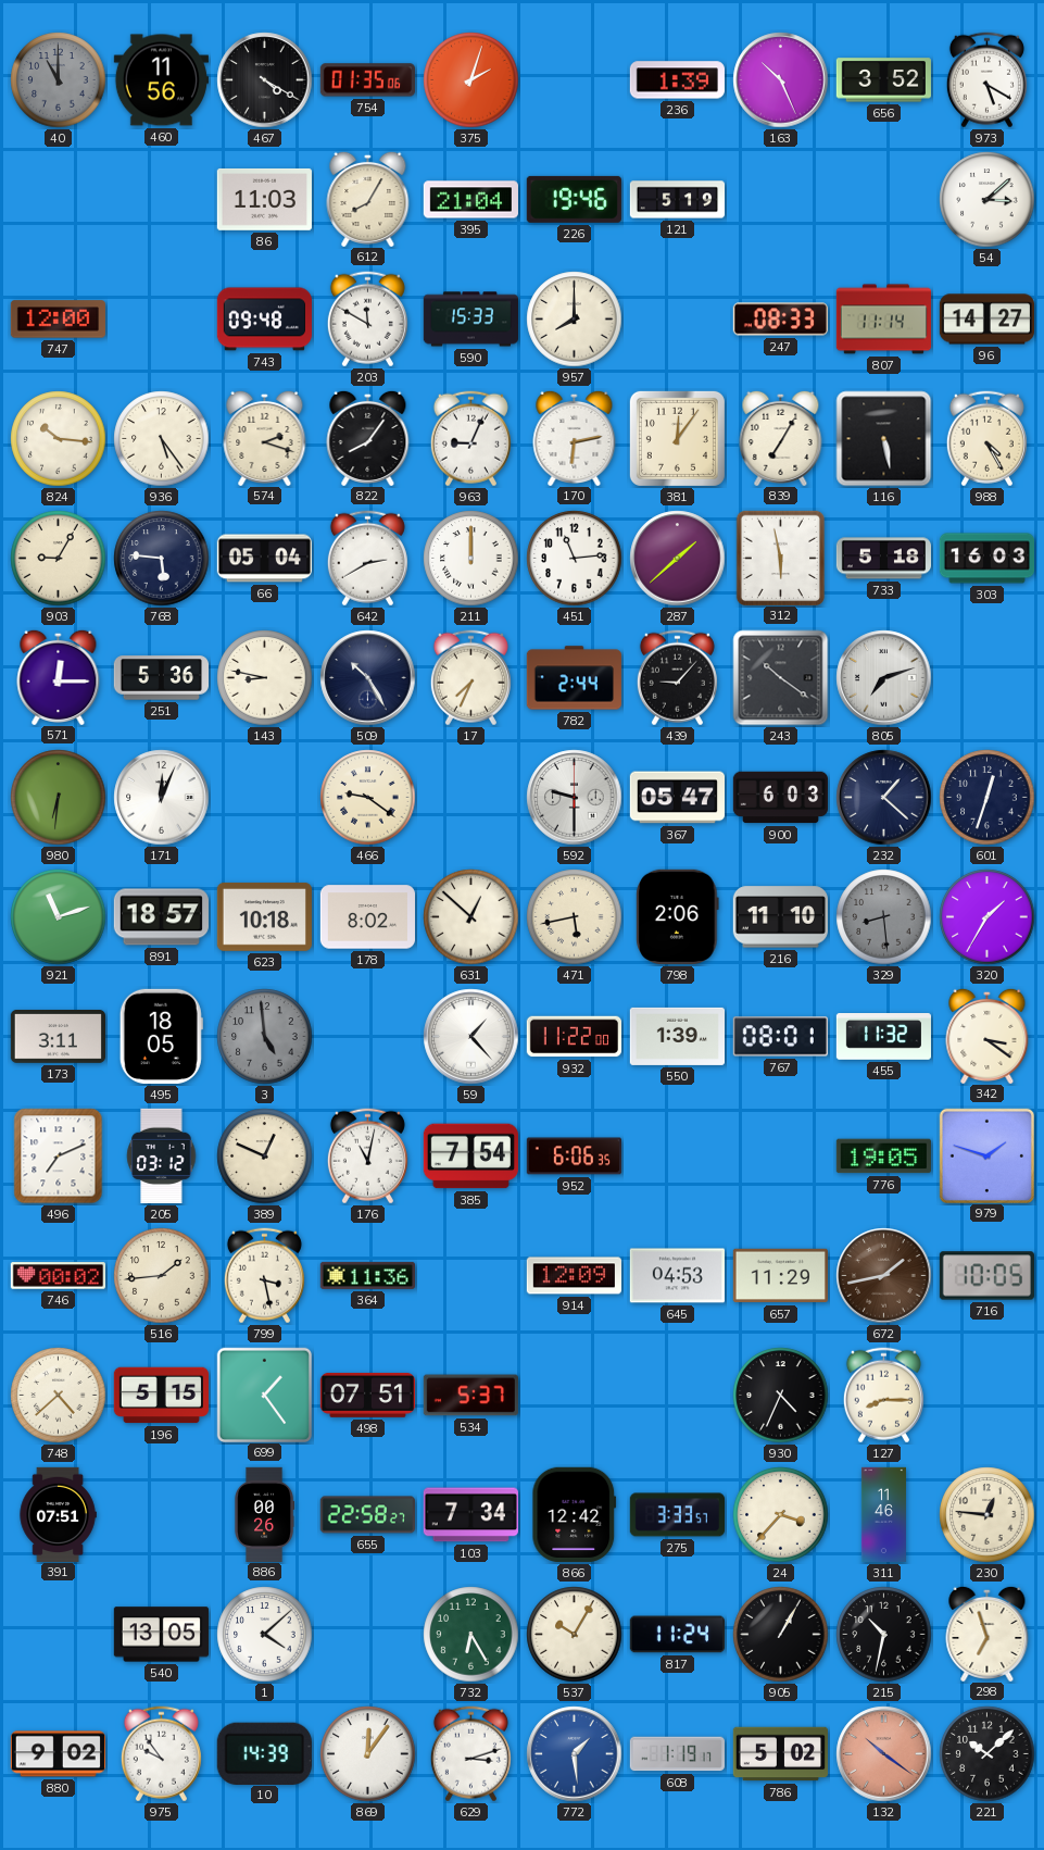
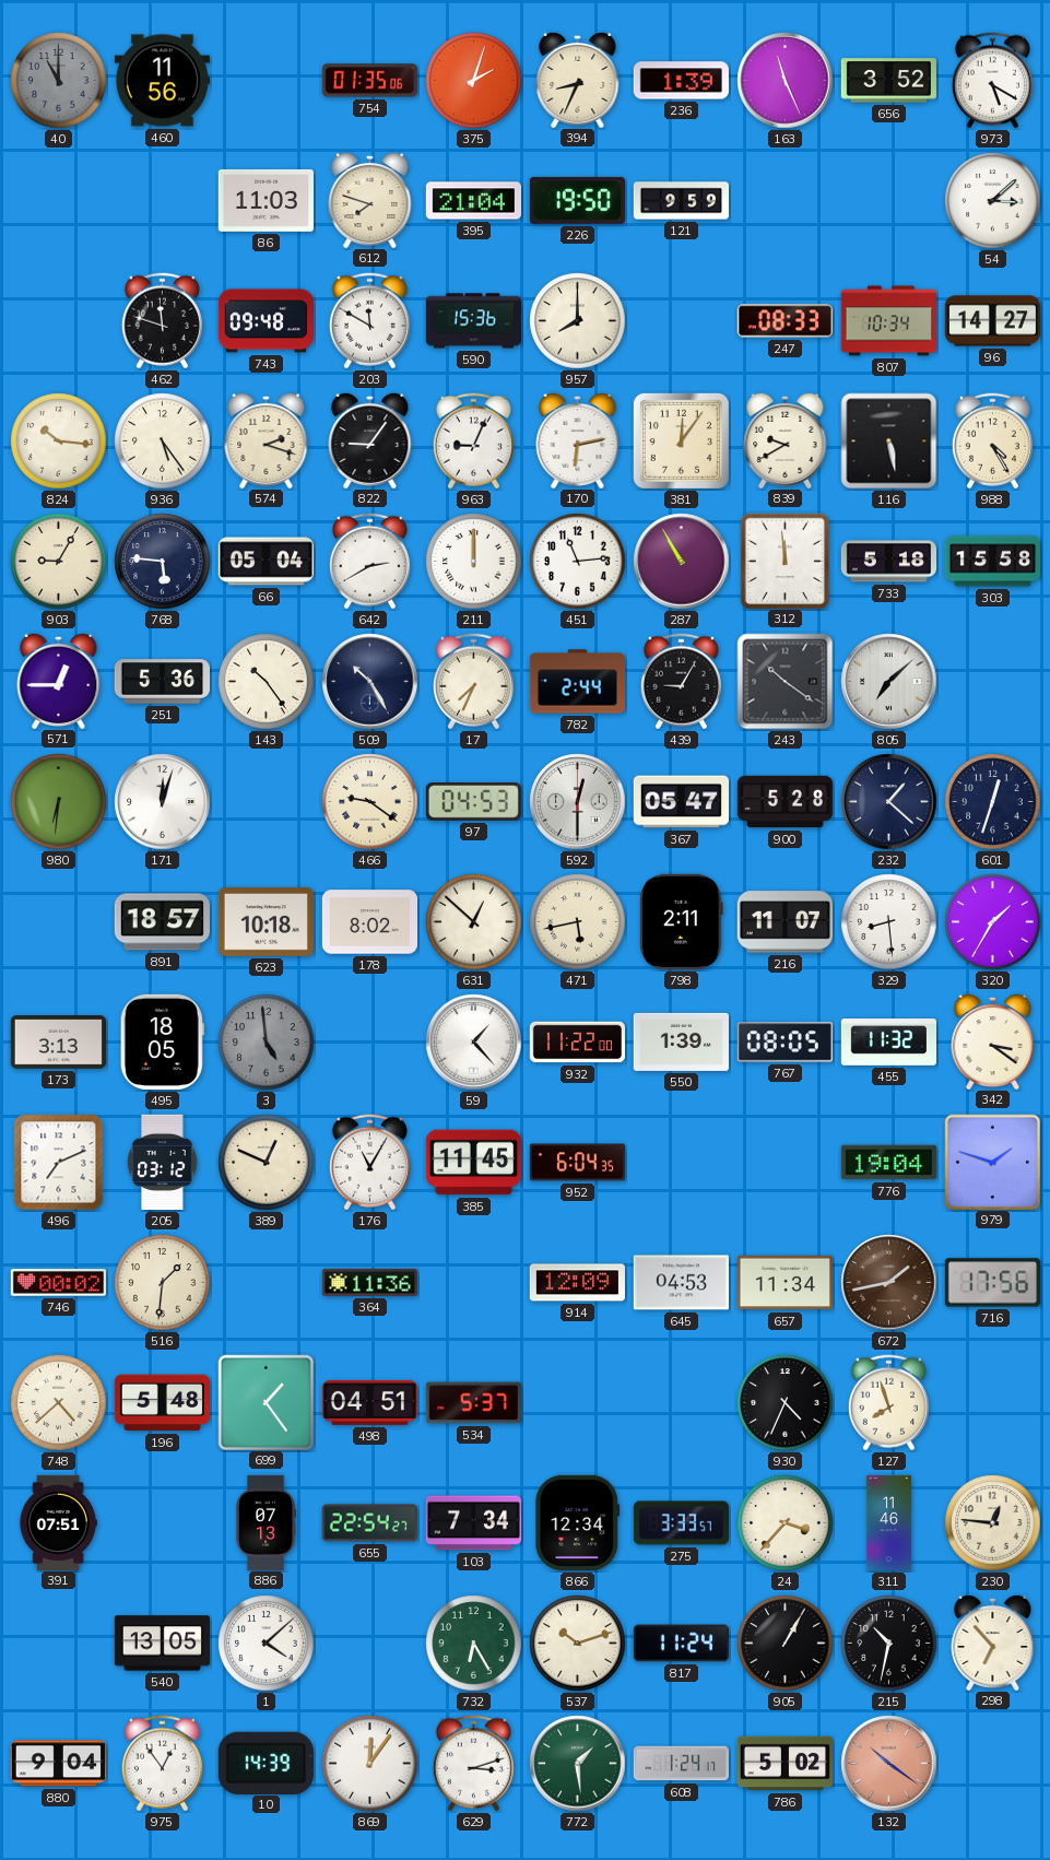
467: 4:20 -> none
394: none -> 8:34
163: 10:26 -> 11:26
612: 8:05 -> 7:48
226: 19:46 -> 19:50
121: 5:19 -> 9:59
747: 12:00 -> none
462: none -> 11:48
590: 15:33 -> 15:36
807: 11:14 -> 10:34
822: 8:06 -> 9:06
839: 7:05 -> 9:40
287: 1:38 -> 10:55
312: 5:58 -> 11:59
303: 16:03 -> 15:58
571: 12:15 -> 12:45
143: 8:47 -> 10:24
439: 9:07 -> 9:05
805: 7:12 -> 7:08
171: 12:04 -> 12:03
97: none -> 04:53
592: 9:30 -> 12:30
900: 6:03 -> 5:28
921: 11:12 -> none
798: 2:06 -> 2:11
216: 11:10 -> 11:07
329 dial: grey -> white
173: 3:11 -> 3:13
767: 08:01 -> 08:05
176: 11:02 -> 11:05
385: 7:54 -> 11:45
952: 6:06 -> 6:04
776: 19:05 -> 19:04
516: 1:44 -> 1:31
799: 3:28 -> none
657: 11:29 -> 11:34
716: 10:05 -> 17:56
196: 5:15 -> 5:48
498: 07:51 -> 04:51
127: 8:15 -> 7:57
886: 00:26 -> 07:13
655: 22:58 -> 22:54
866: 12:42 -> 12:34
537: 10:05 -> 10:12
298: 6:57 -> 6:53
880: 9:02 -> 9:04
975: 9:54 -> 12:54
772 dial: blue -> green
608: 1:19 -> 1:24
221: 10:08 -> none
